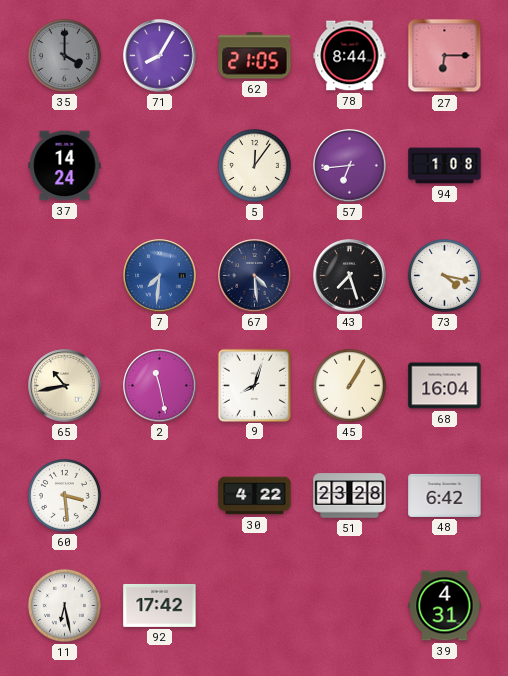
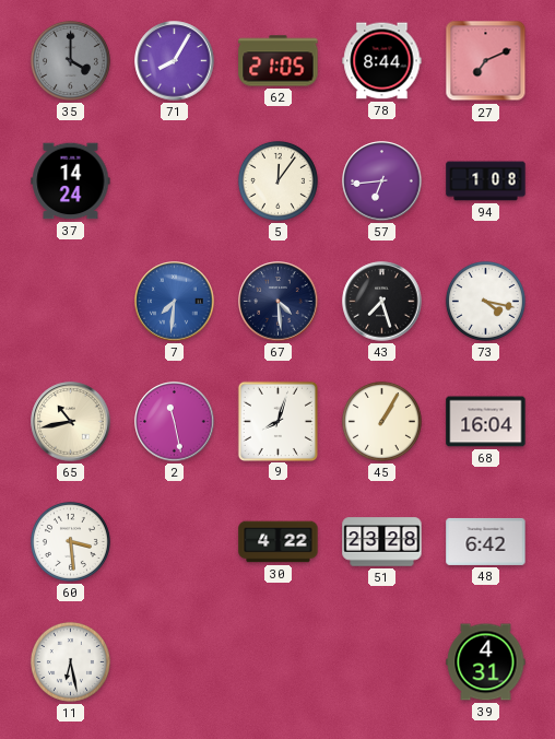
27: 6:15 -> 7:11
92: 17:42 -> none
